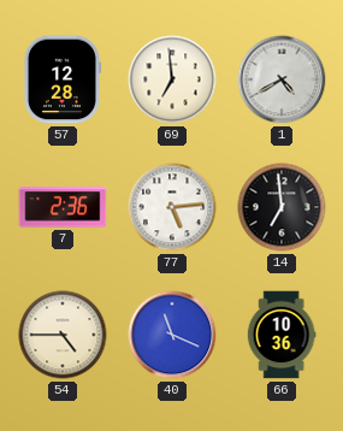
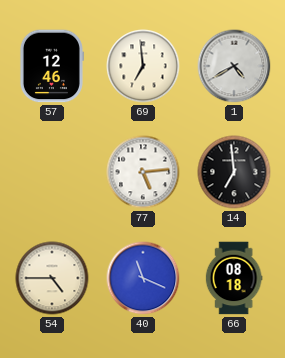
57: 12:28 -> 12:46
7: 2:36 -> none
66: 10:36 -> 08:18
